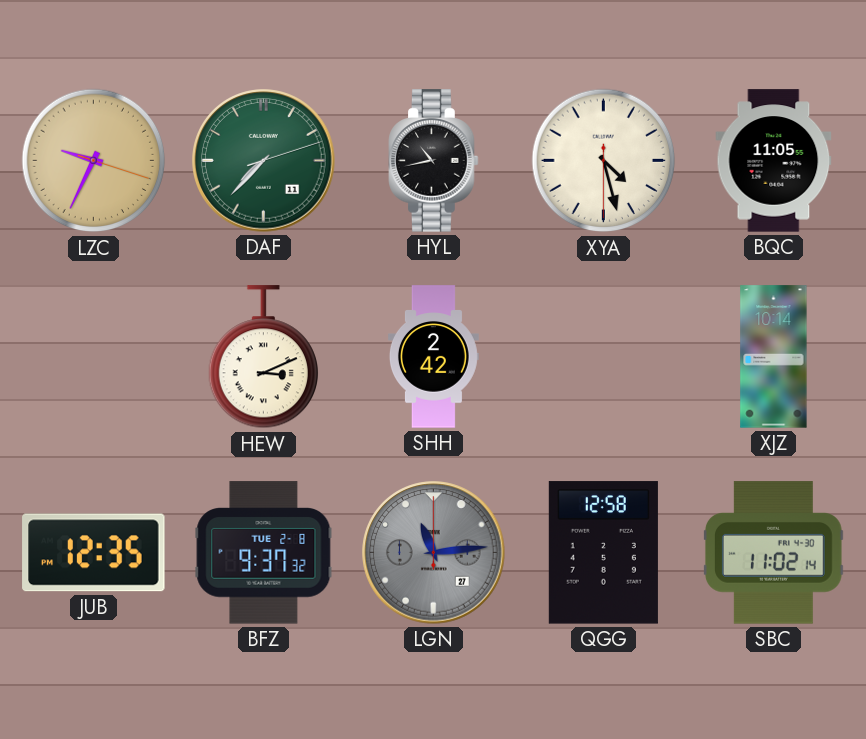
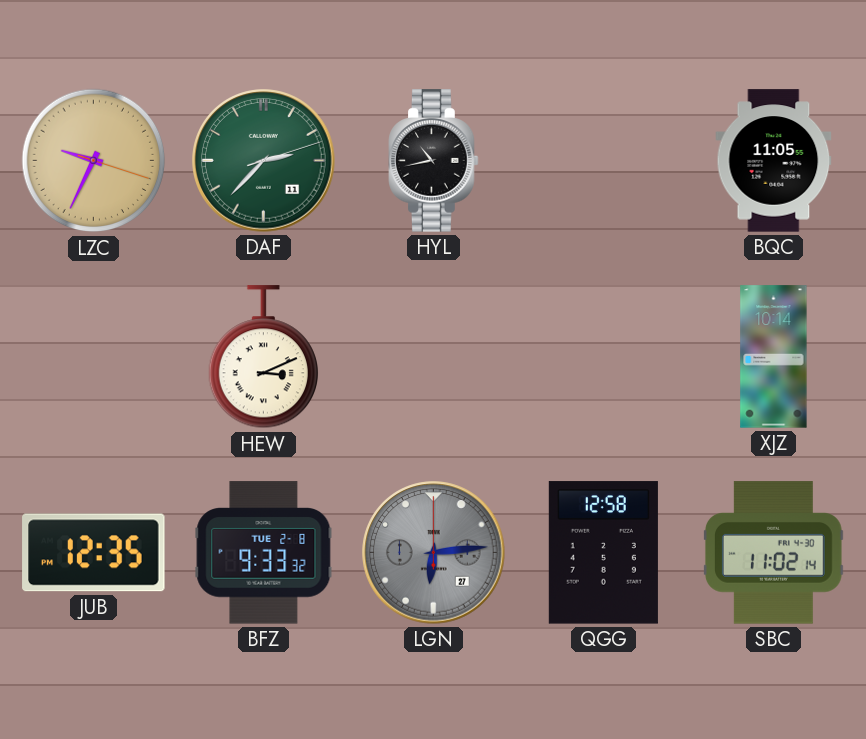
DAF: 7:37 -> 2:37
XYA: 4:27 -> none
SHH: 2:42 -> none
BFZ: 9:37 -> 9:33
LGN: 11:14 -> 6:14
